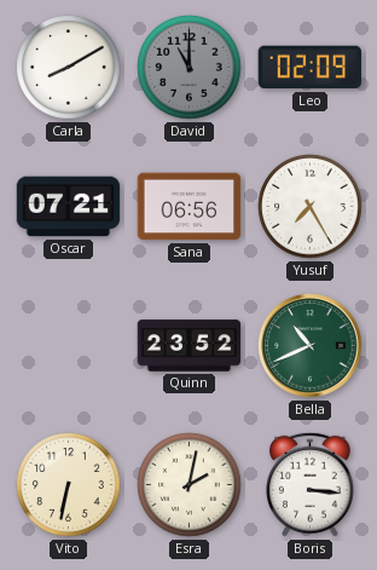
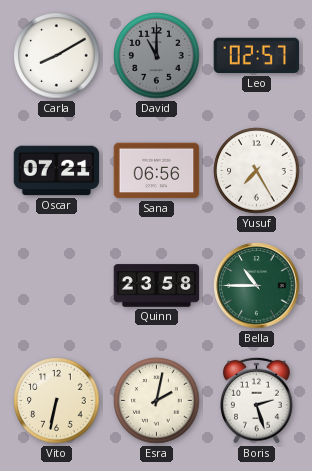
Leo: 02:09 -> 02:57
Quinn: 23:52 -> 23:58
Bella: 10:41 -> 10:45
Boris: 3:16 -> 2:27
